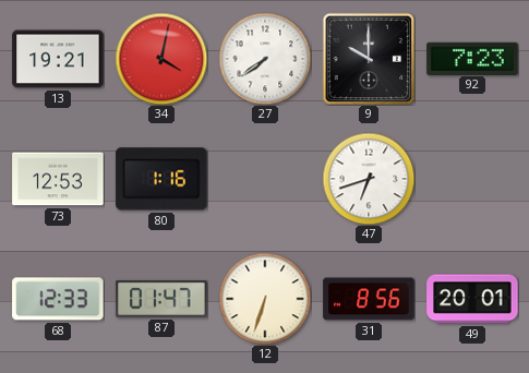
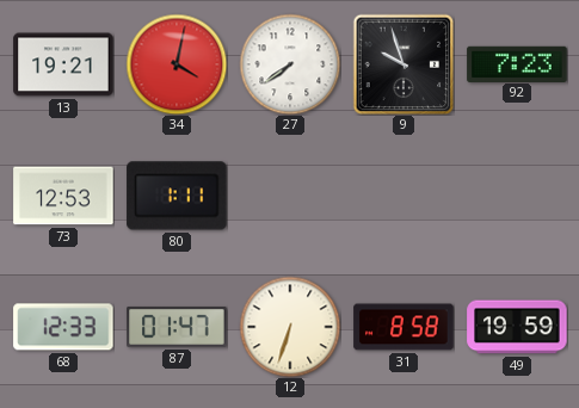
9: 10:00 -> 9:57
80: 1:16 -> 1:11
47: 6:42 -> none
31: 8:56 -> 8:58
49: 20:01 -> 19:59
